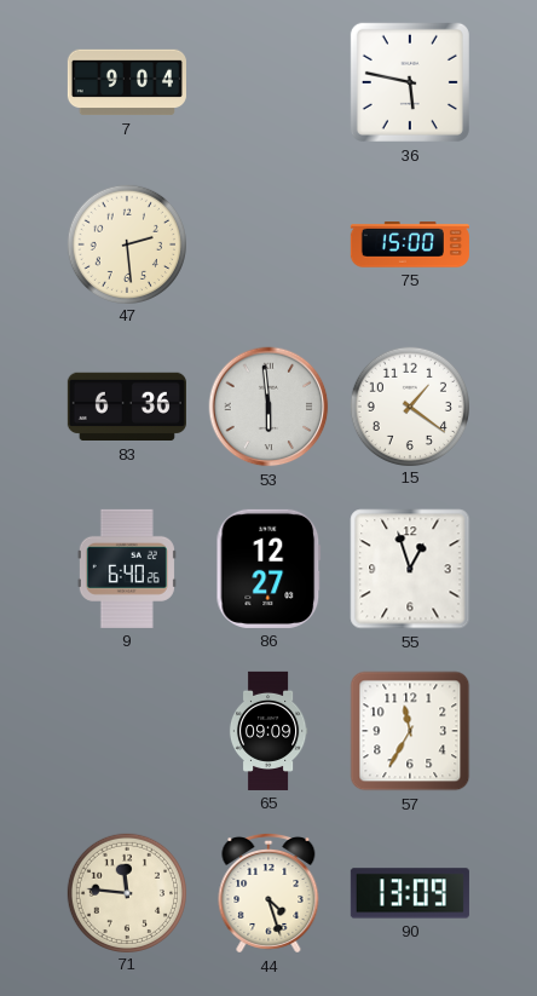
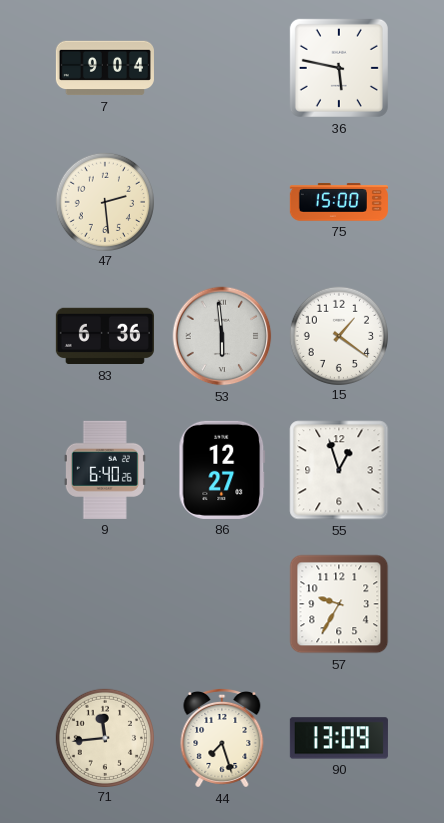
65: 09:09 -> none
57: 11:35 -> 9:35
71: 11:46 -> 11:44
44: 4:27 -> 7:27
